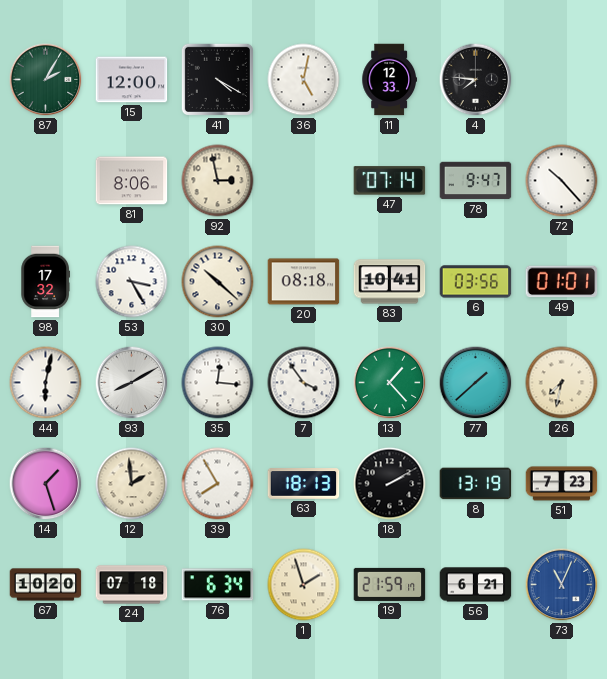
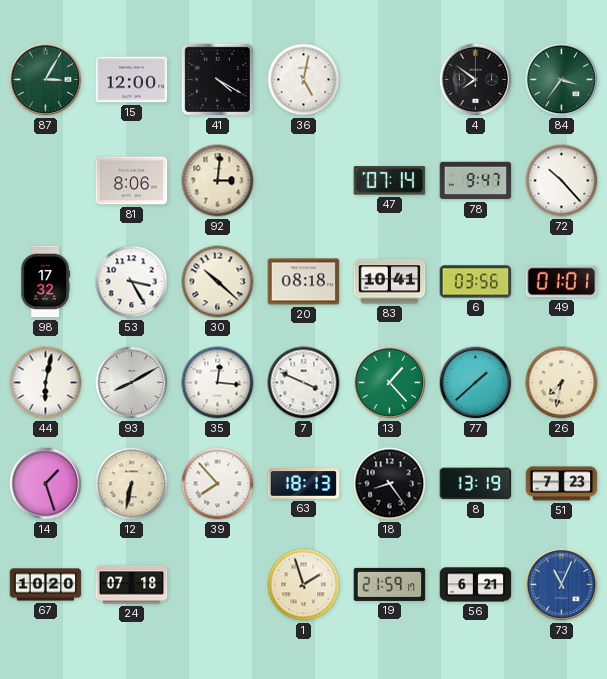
87: 2:05 -> 3:05
11: 12:33 -> none
4: 7:46 -> 7:51
84: none -> 3:36
92: 2:58 -> 3:01
7: 3:54 -> 3:49
12: 1:59 -> 6:32
39: 7:55 -> 7:53
18: 2:10 -> 8:24
76: 6:34 -> none
